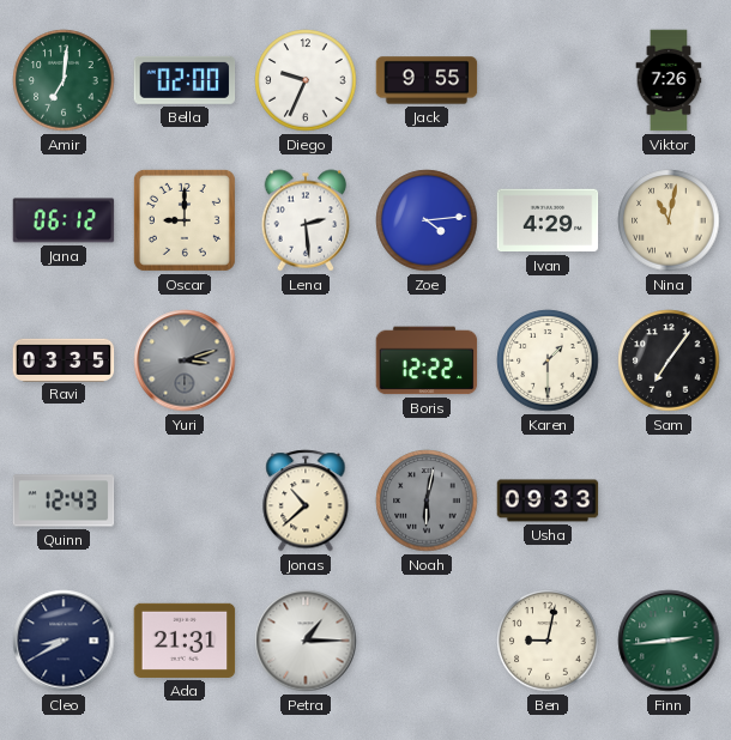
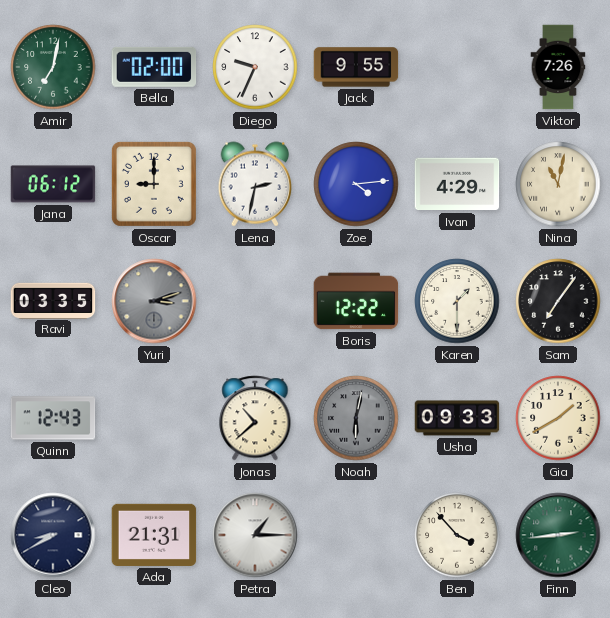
Amir: 7:01 -> 7:02
Lena: 2:29 -> 2:32
Gia: none -> 1:40
Ben: 9:02 -> 3:53
